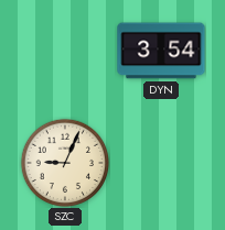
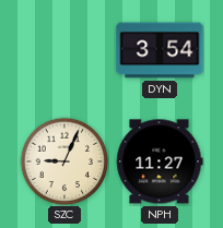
NPH: none -> 11:27
